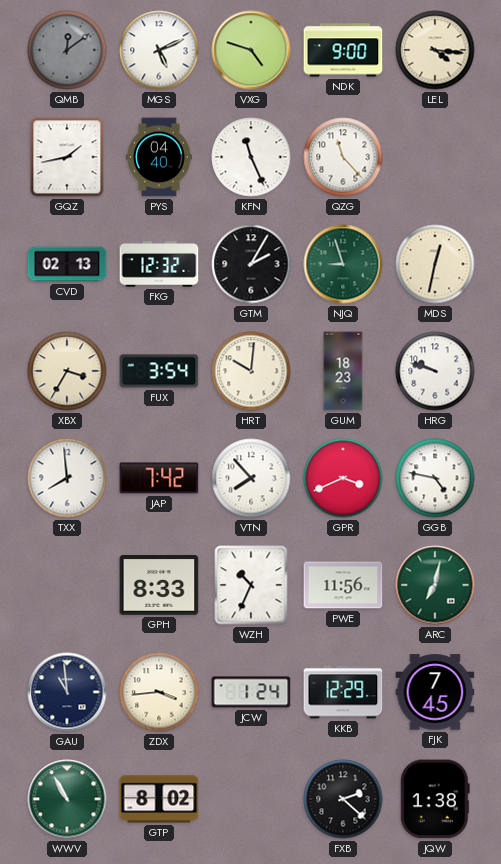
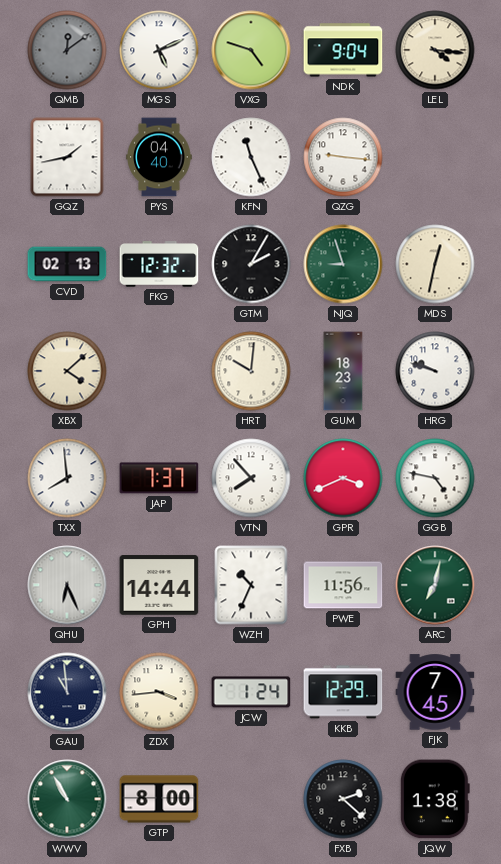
NDK: 9:00 -> 9:04
QZG: 11:23 -> 9:16
XBX: 3:35 -> 4:08
FUX: 3:54 -> none
JAP: 7:42 -> 7:37
QHU: none -> 6:26
GPH: 8:33 -> 14:44
GTP: 8:02 -> 8:00
